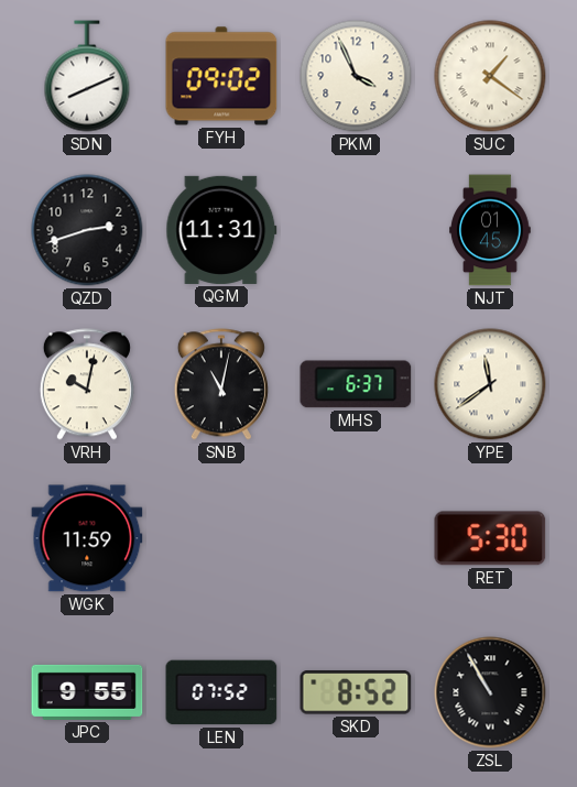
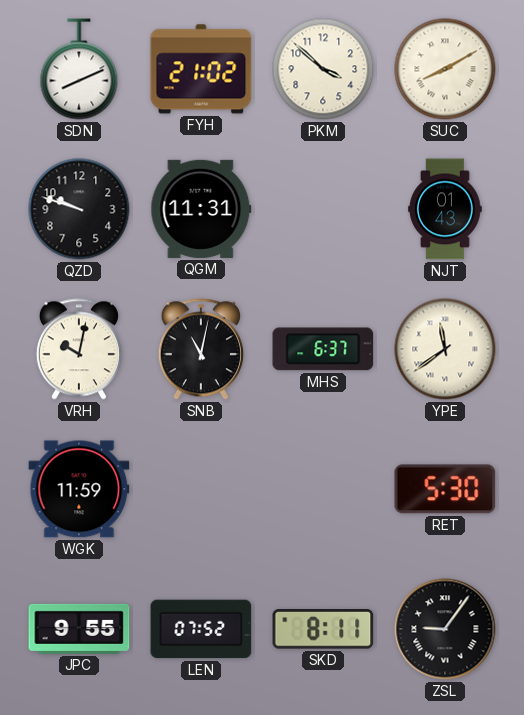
FYH: 09:02 -> 21:02
PKM: 3:56 -> 3:52
SUC: 1:21 -> 8:10
QZD: 2:42 -> 9:48
NJT: 01:45 -> 01:43
SKD: 8:52 -> 8:11
ZSL: 10:55 -> 9:06
